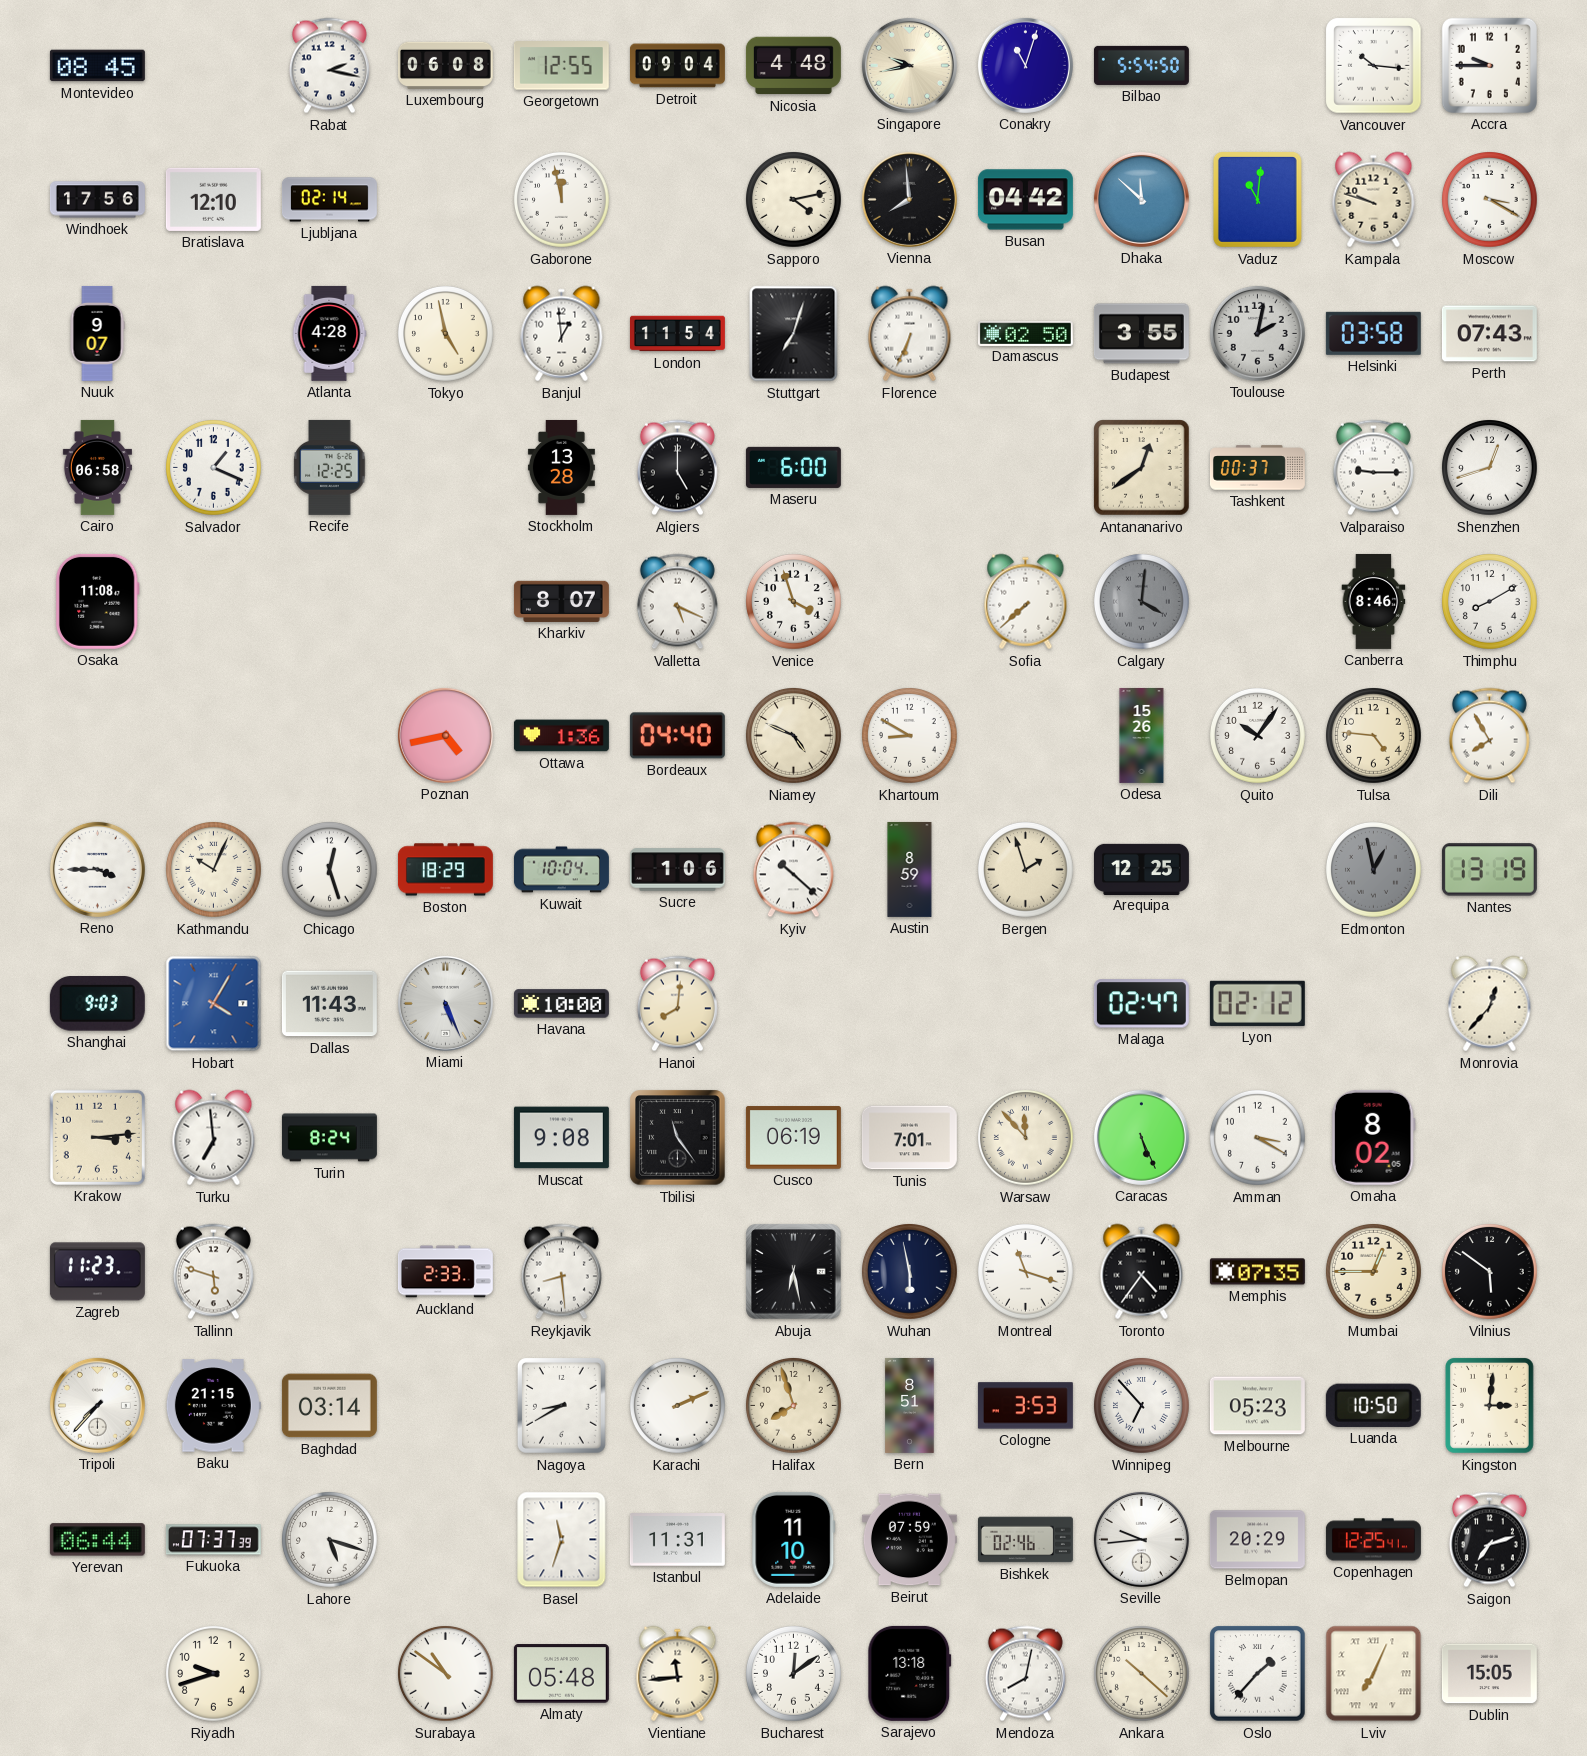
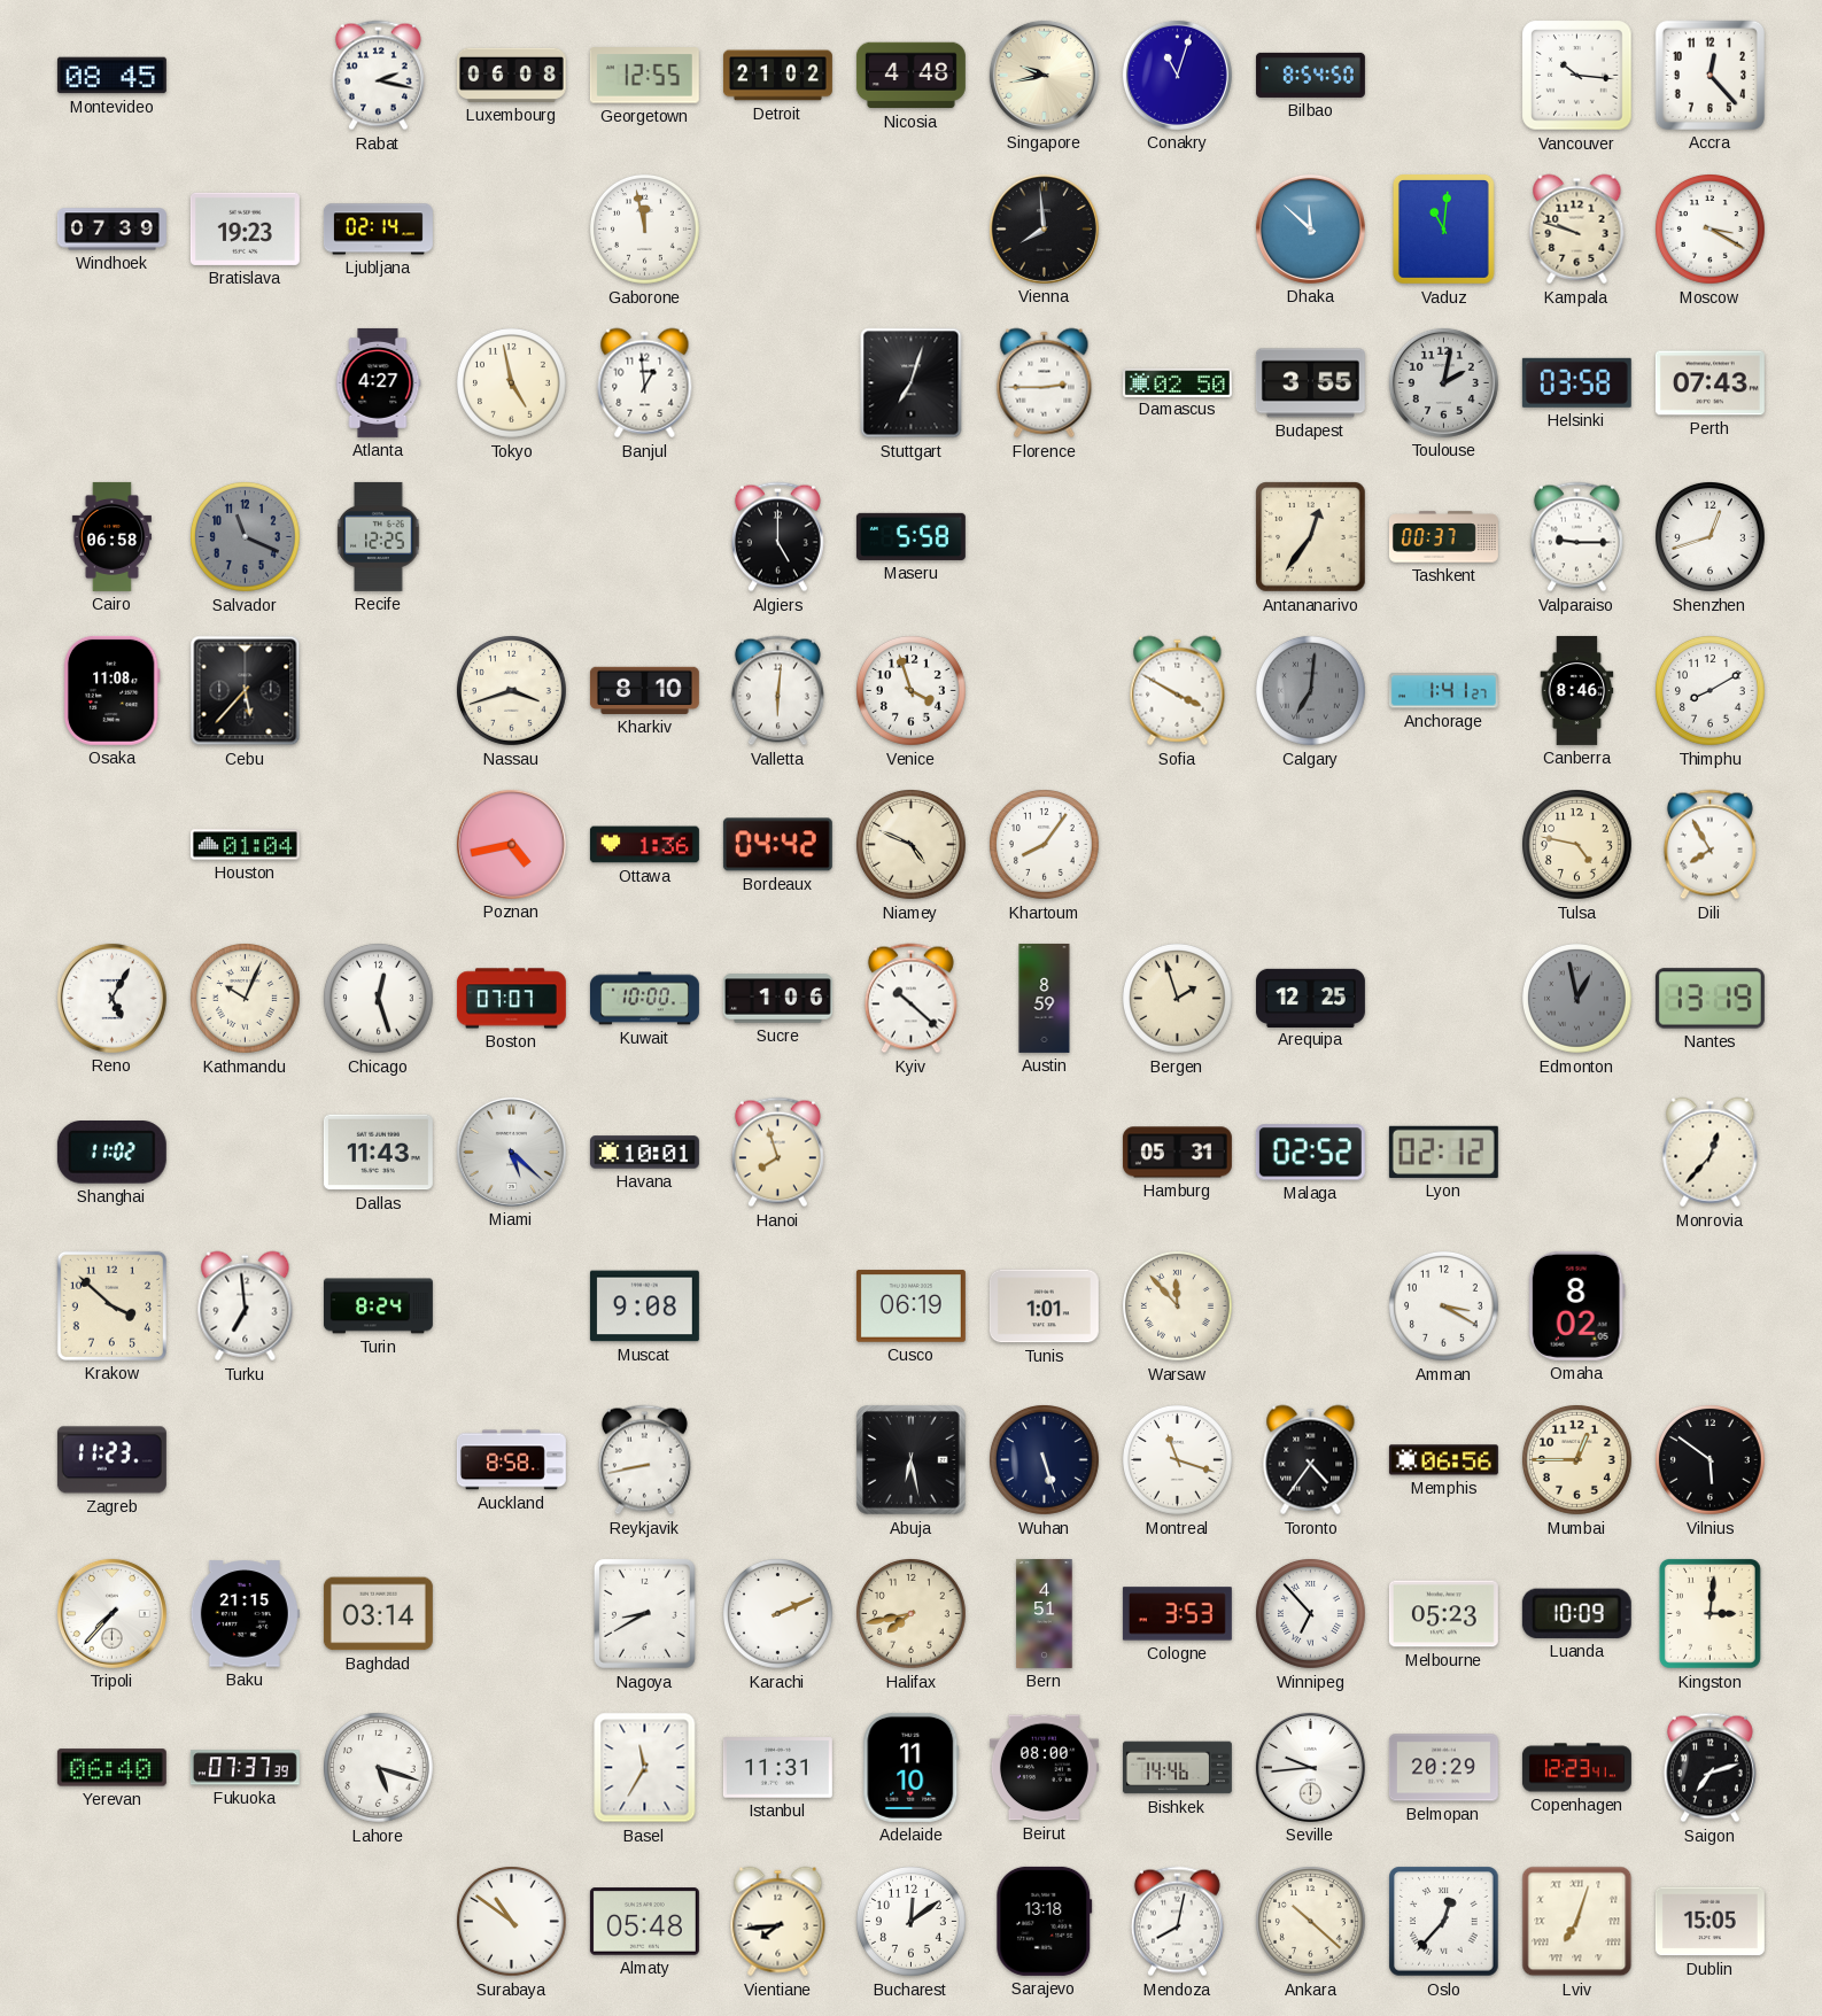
Detroit: 09:04 -> 21:02
Bilbao: 5:54 -> 8:54
Accra: 9:45 -> 12:23
Windhoek: 17:56 -> 07:39
Bratislava: 12:10 -> 19:23
Sapporo: 4:13 -> none
Busan: 04:42 -> none
Nuuk: 9:07 -> none
Atlanta: 4:28 -> 4:27
London: 11:54 -> none
Florence: 6:34 -> 2:45
Salvador: 1:19 -> 11:19
Salvador dial: white -> grey
Stockholm: 13:28 -> none
Maseru: 6:00 -> 5:58
Antananarivo: 12:39 -> 12:36
Cebu: none -> 5:37
Nassau: none -> 3:42
Kharkiv: 8:07 -> 8:10
Valletta: 5:19 -> 6:01
Sofia: 7:38 -> 3:50
Calgary: 4:01 -> 7:01
Anchorage: none -> 1:41
Houston: none -> 01:04
Bordeaux: 04:40 -> 04:42
Khartoum: 8:50 -> 8:06
Odesa: 15:26 -> none
Quito: 10:06 -> none
Tulsa: 4:46 -> 4:47
Reno: 3:45 -> 5:05
Boston: 18:29 -> 07:07
Kuwait: 10:04 -> 10:00
Shanghai: 9:03 -> 11:02
Hobart: 4:05 -> none
Miami: 5:26 -> 5:22
Havana: 10:00 -> 10:01
Hanoi: 8:01 -> 7:57
Hamburg: none -> 05:31
Malaga: 02:47 -> 02:52
Krakow: 3:14 -> 3:52
Tbilisi: 11:24 -> none
Tunis: 7:01 -> 1:01
Caracas: 5:26 -> none
Tallinn: 5:48 -> none
Auckland: 2:33 -> 8:58
Reykjavik: 8:29 -> 8:43
Wuhan: 5:58 -> 5:27
Memphis: 07:35 -> 06:56
Halifax: 7:57 -> 7:43
Bern: 8:51 -> 4:51
Luanda: 10:50 -> 10:09
Yerevan: 06:44 -> 06:40
Basel: 11:33 -> 11:35
Beirut: 07:59 -> 08:00
Bishkek: 02:46 -> 14:46
Copenhagen: 12:25 -> 12:23
Riyadh: 9:42 -> none
Vientiane: 11:44 -> 7:44
Oslo: 1:37 -> 12:37
Lviv: 7:04 -> 7:03
